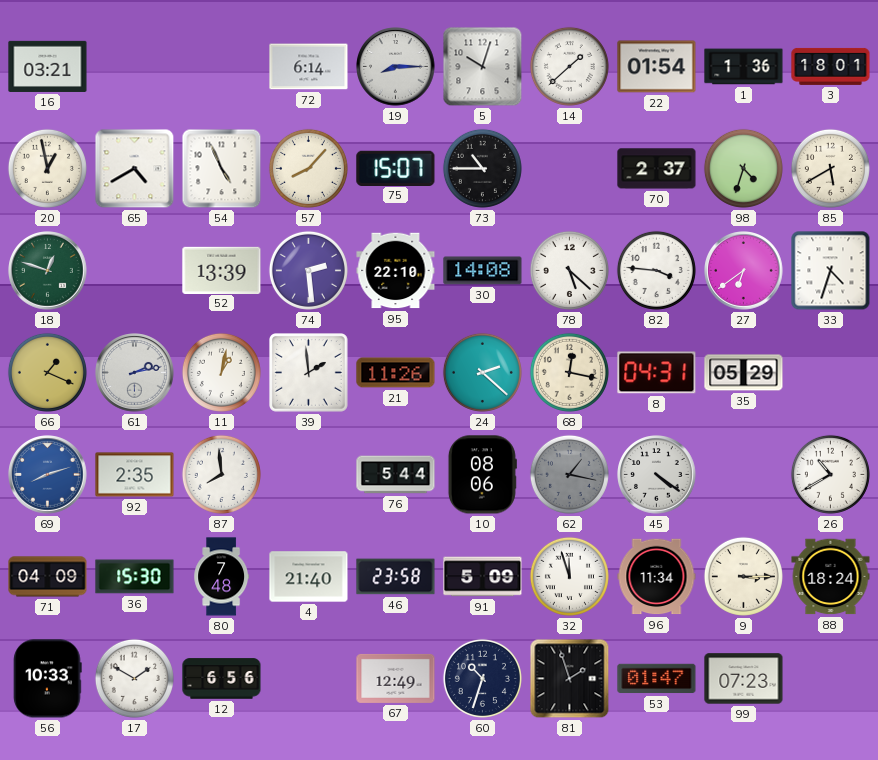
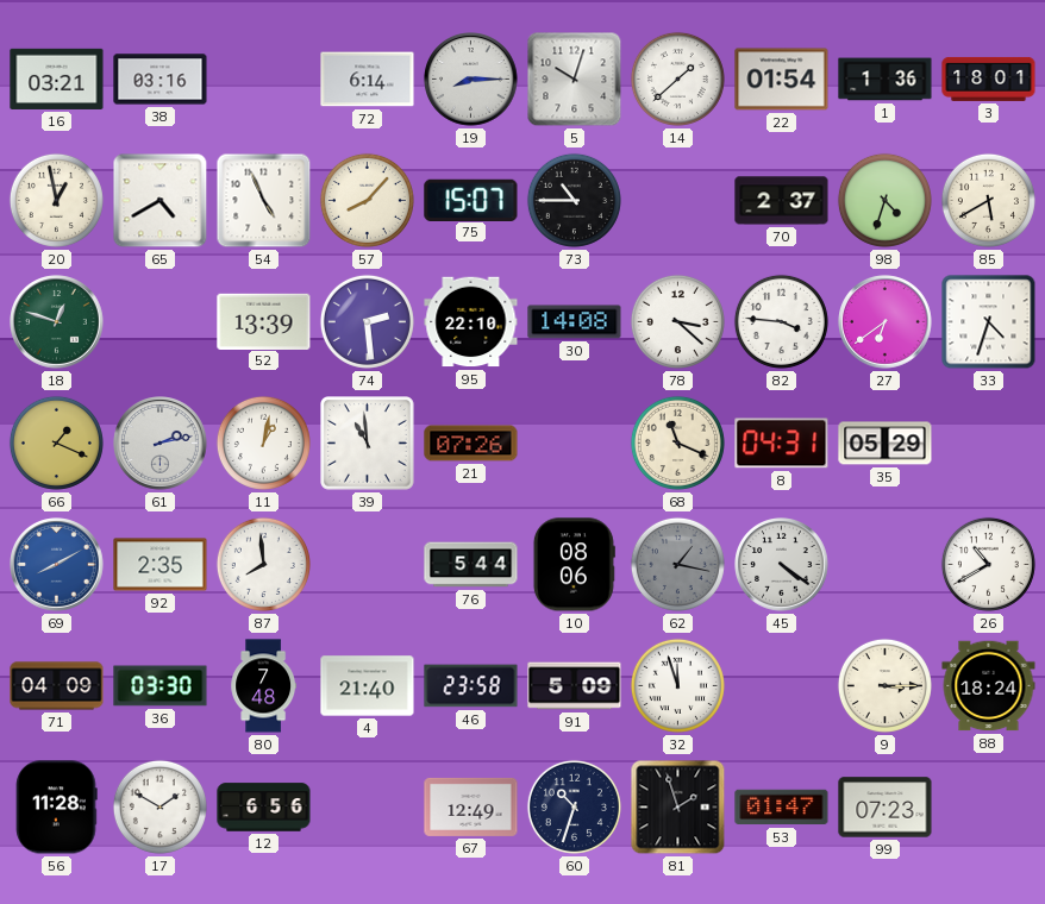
38: none -> 03:16
78: 5:22 -> 3:22
39: 1:59 -> 10:59
21: 11:26 -> 07:26
24: 2:22 -> none
68: 12:17 -> 11:19
69: 8:12 -> 8:10
36: 15:30 -> 03:30
96: 11:34 -> none
56: 10:33 -> 11:28
